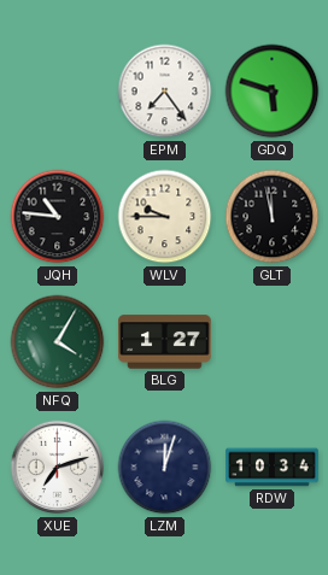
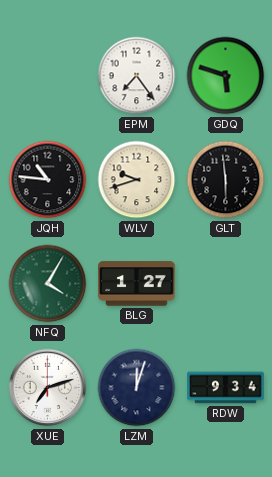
WLV: 9:45 -> 9:42
GLT: 11:58 -> 5:59
RDW: 10:34 -> 9:34
